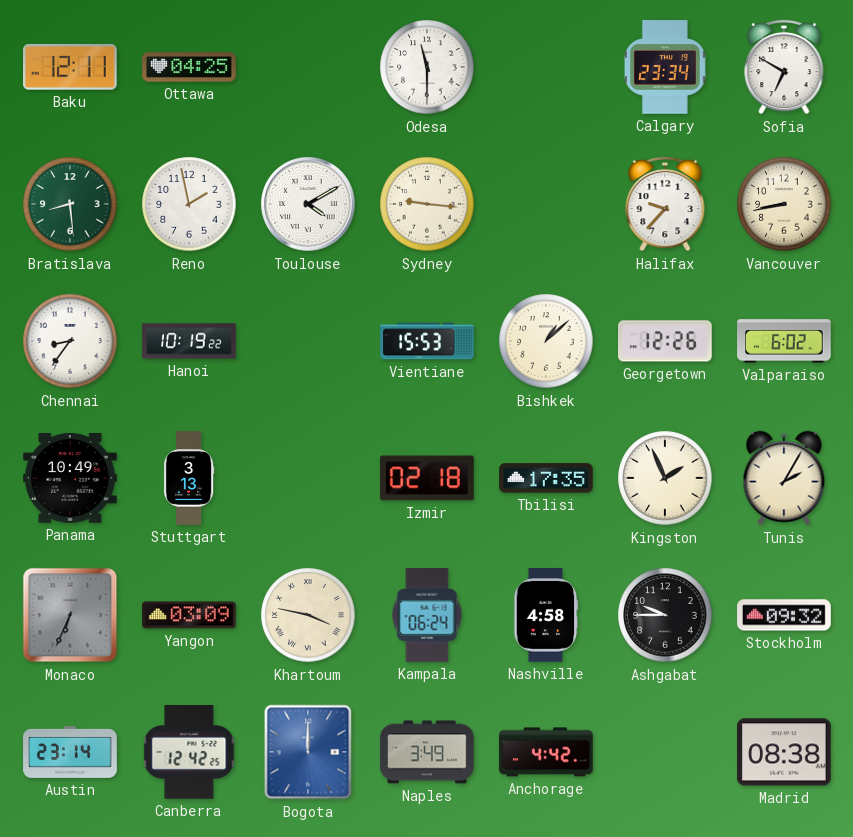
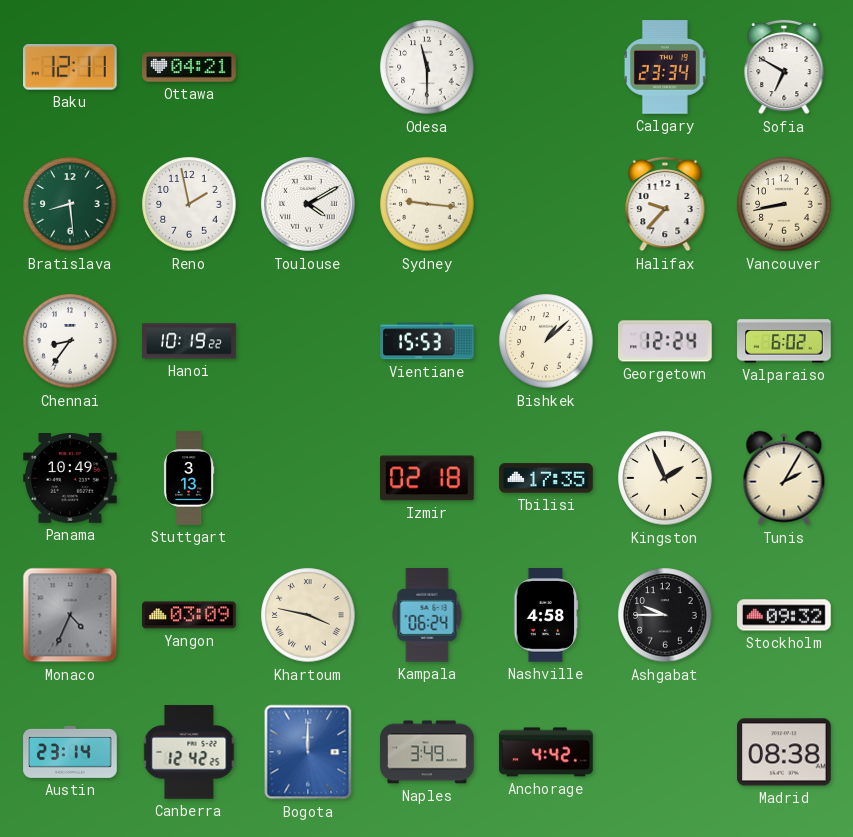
Ottawa: 04:25 -> 04:21
Georgetown: 12:26 -> 12:24
Monaco: 6:34 -> 4:34
